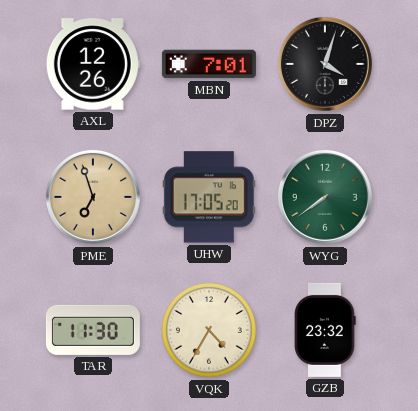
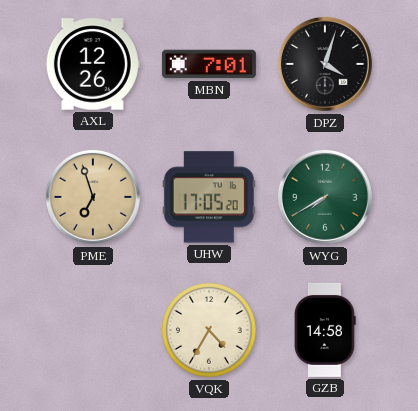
WYG: 7:39 -> 7:40
TAR: 11:30 -> none
GZB: 23:32 -> 14:58
